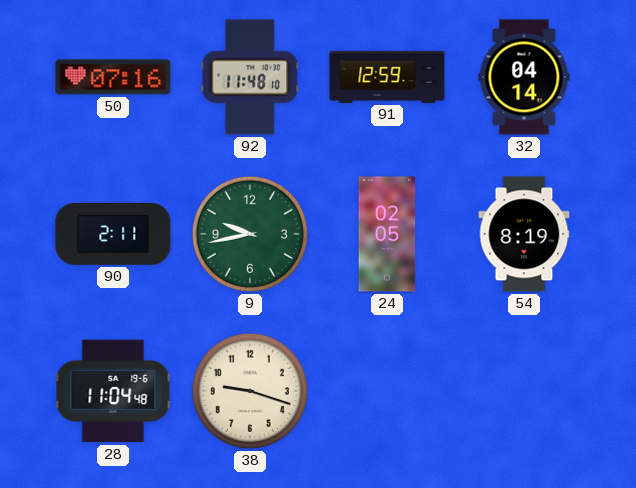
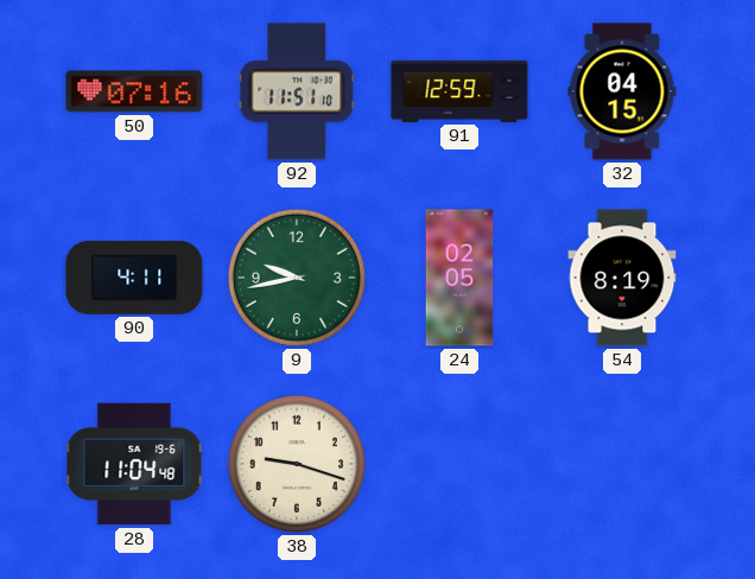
92: 11:48 -> 11:51
32: 04:14 -> 04:15
90: 2:11 -> 4:11
